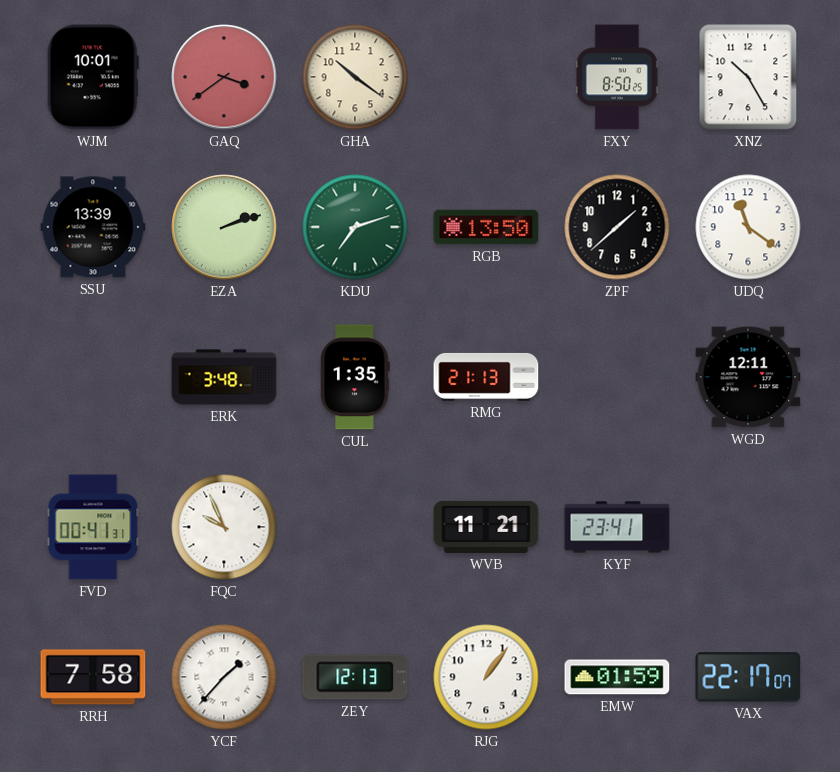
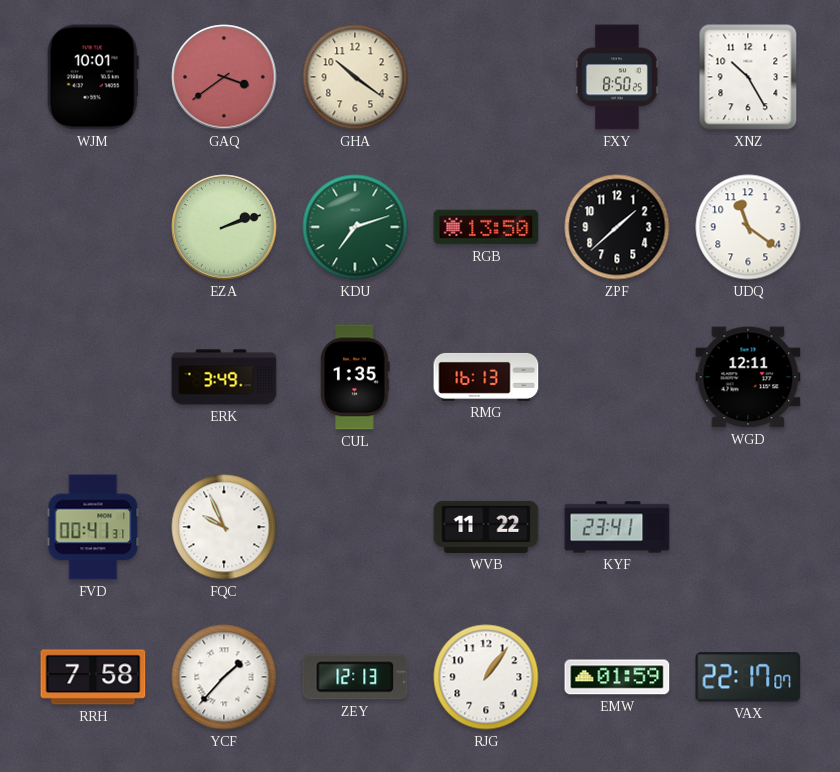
SSU: 13:39 -> none
ERK: 3:48 -> 3:49
RMG: 21:13 -> 16:13
WVB: 11:21 -> 11:22
